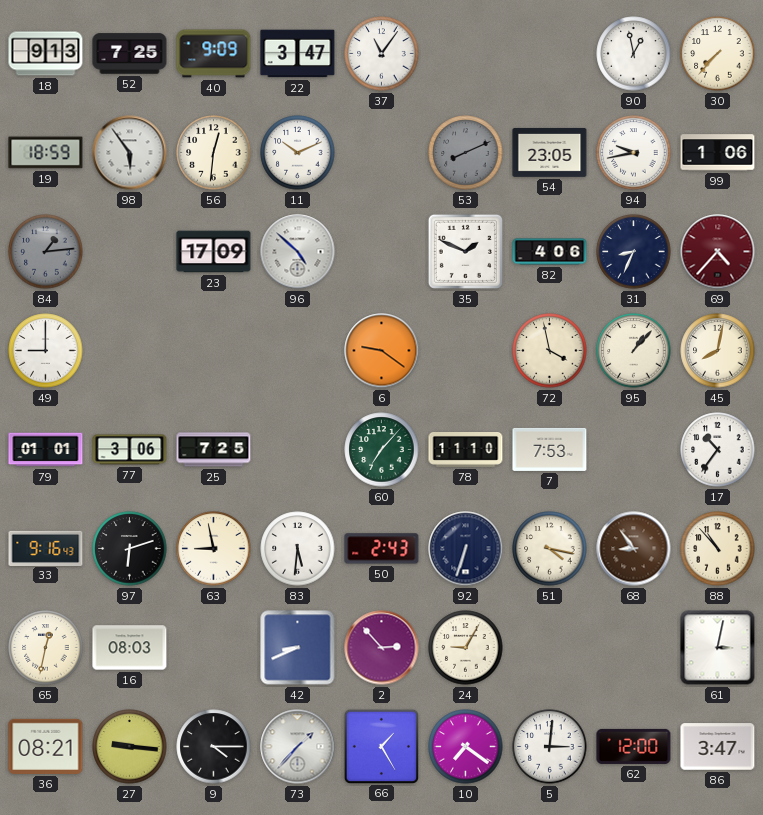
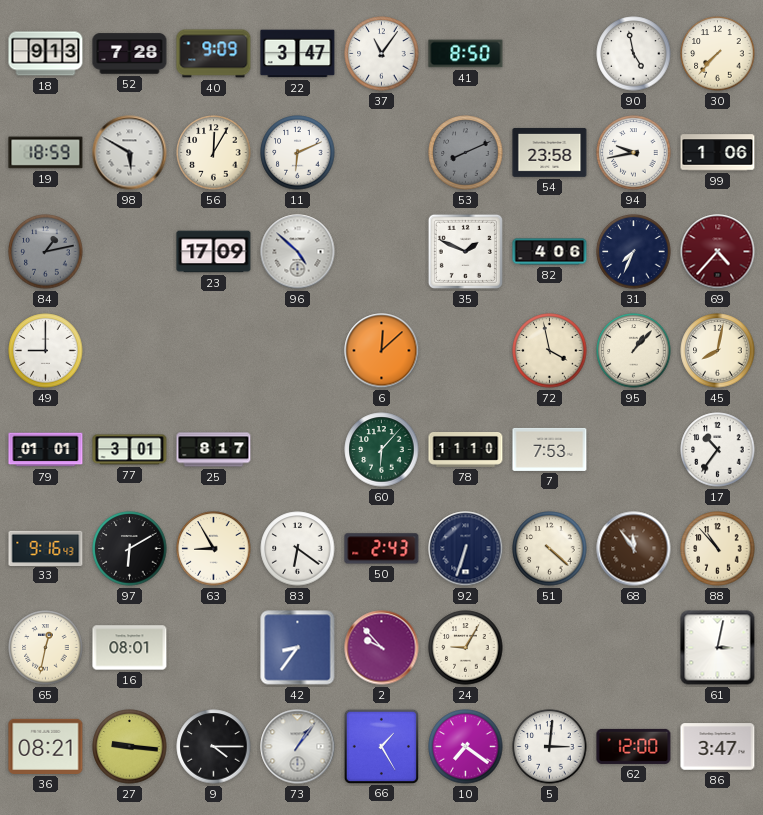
52: 7:25 -> 7:28
41: none -> 8:50
90: 12:58 -> 4:58
98: 5:54 -> 5:50
56: 12:31 -> 12:05
11: 10:11 -> 6:11
54: 23:05 -> 23:58
84: 1:14 -> 1:13
31: 8:34 -> 7:34
6: 9:21 -> 12:08
77: 3:06 -> 3:01
25: 7:25 -> 8:17
60: 7:07 -> 6:07
97: 6:12 -> 6:10
63: 8:58 -> 8:55
83: 5:31 -> 6:21
51: 4:17 -> 4:22
68: 8:54 -> 11:54
16: 08:03 -> 08:01
42: 8:41 -> 8:36
2: 2:53 -> 9:53
73: 1:37 -> 1:06
